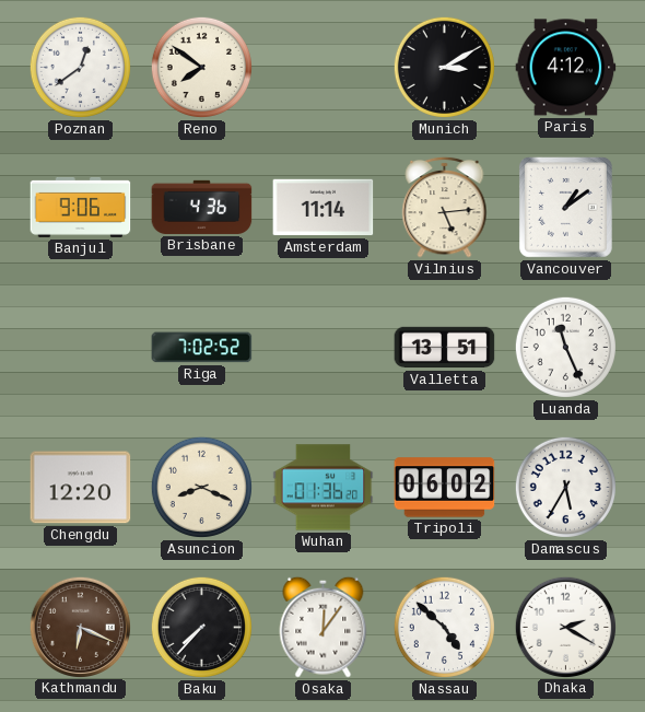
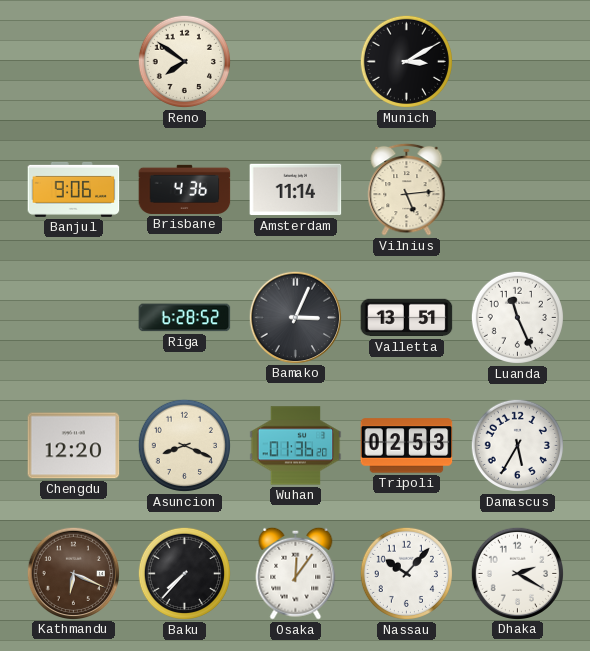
Poznan: 12:39 -> none
Paris: 4:12 -> none
Vancouver: 1:09 -> none
Riga: 7:02 -> 6:28
Bamako: none -> 3:04
Tripoli: 06:02 -> 02:53
Nassau: 4:52 -> 10:07
